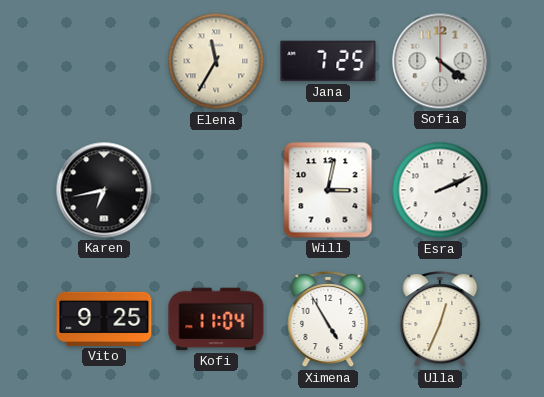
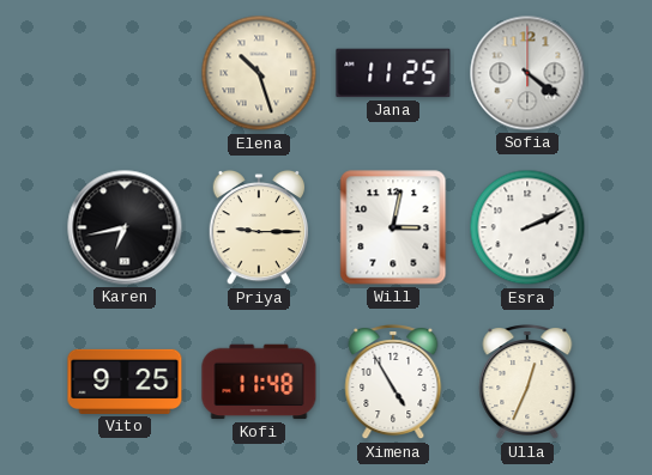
Elena: 11:35 -> 10:27
Jana: 7:25 -> 11:25
Priya: none -> 9:15
Kofi: 11:04 -> 11:48
